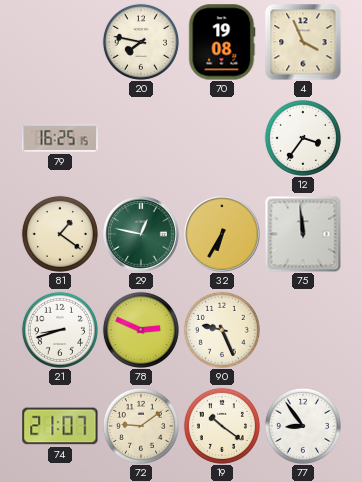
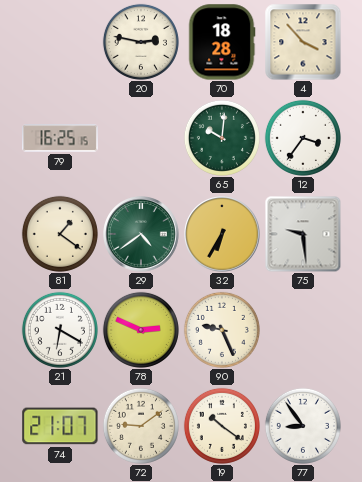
20: 7:47 -> 2:47
70: 19:08 -> 18:28
4: 3:56 -> 3:53
65: none -> 10:01
29: 12:47 -> 4:39
75: 11:59 -> 9:29
21: 8:42 -> 6:20
